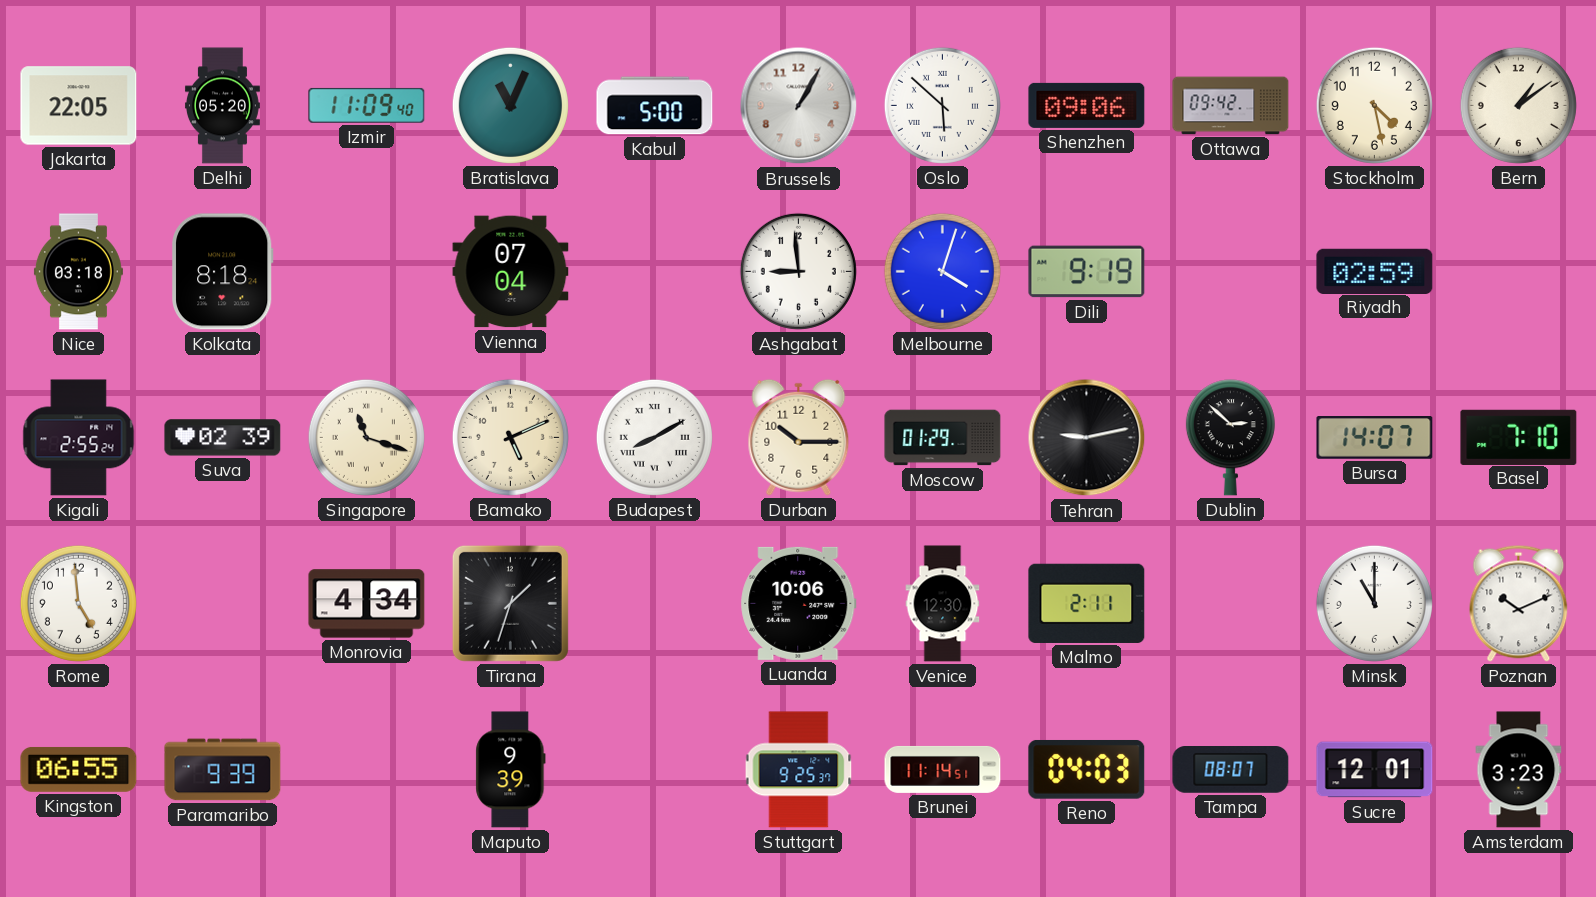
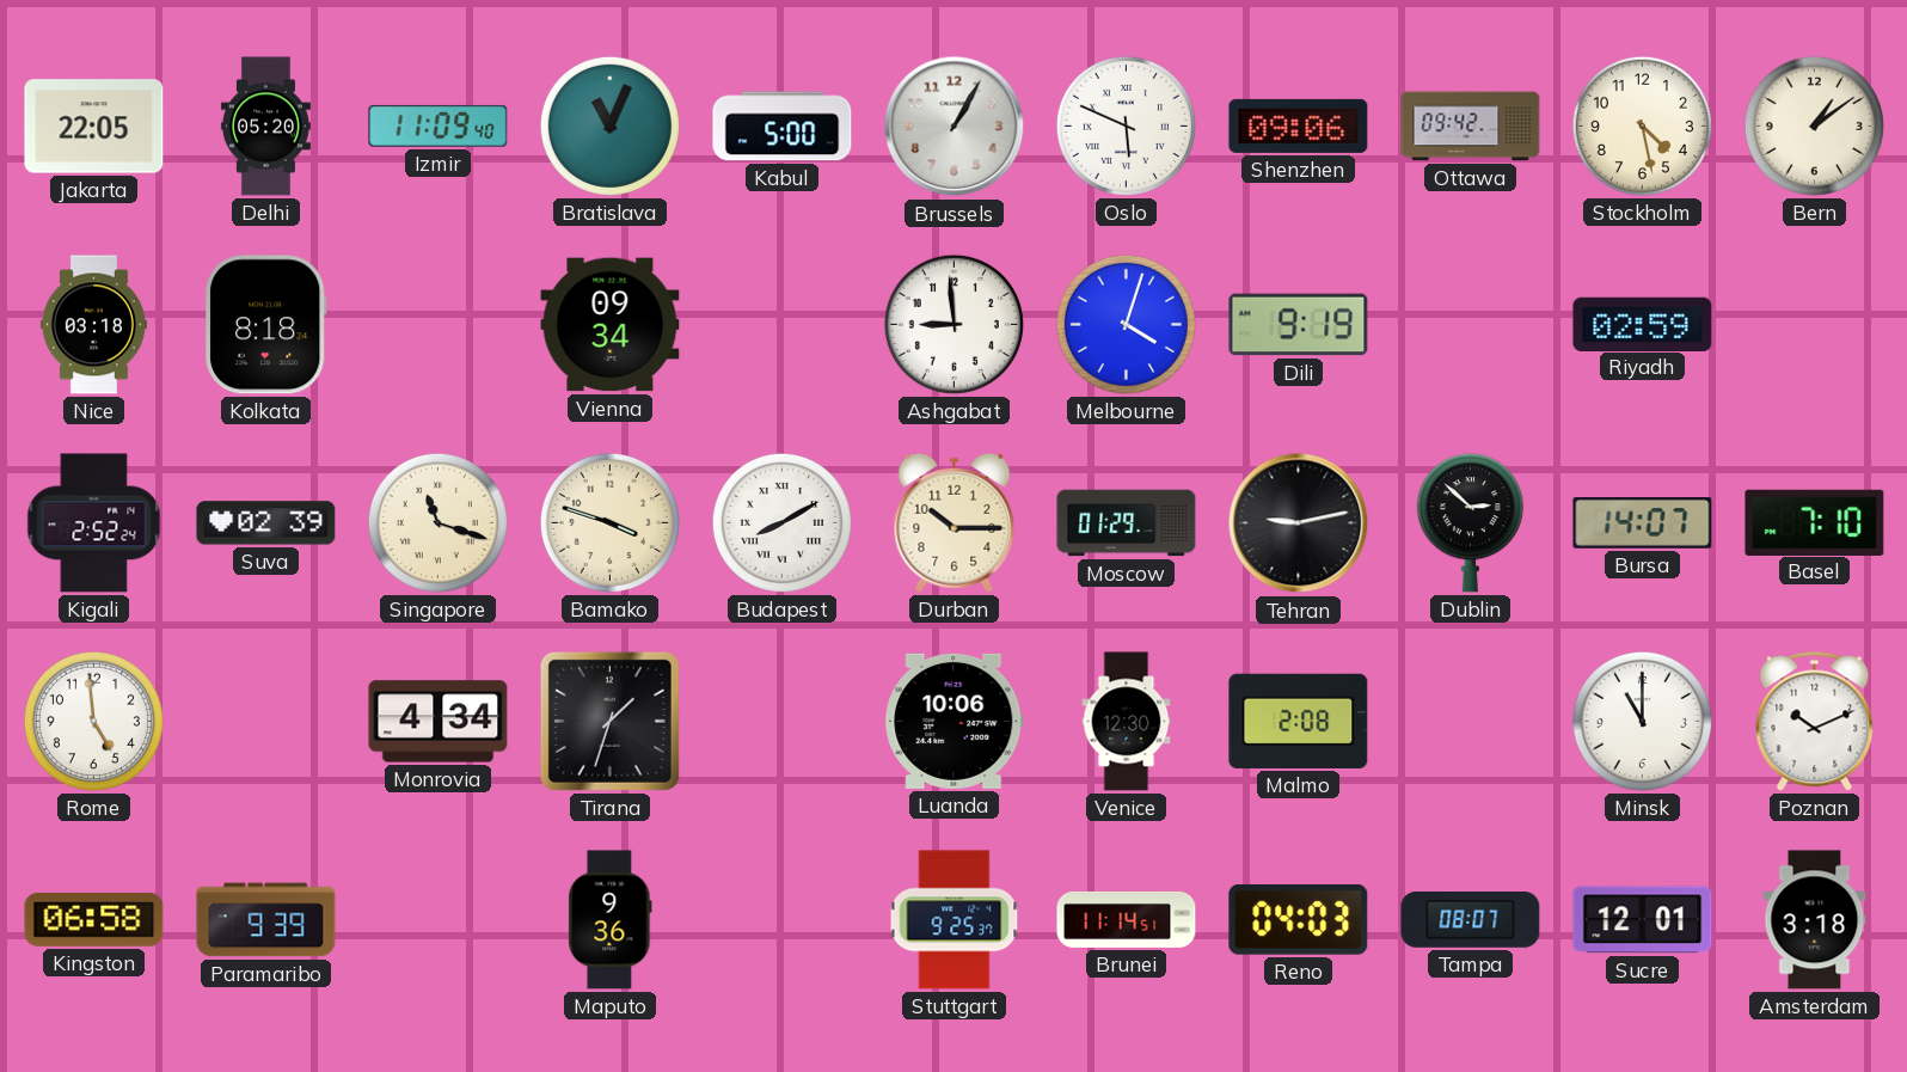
Oslo: 5:52 -> 5:49
Vienna: 07:04 -> 09:34
Kigali: 2:55 -> 2:52
Bamako: 5:11 -> 3:48
Malmo: 2:11 -> 2:08
Kingston: 06:55 -> 06:58
Maputo: 9:39 -> 9:36
Amsterdam: 3:23 -> 3:18
